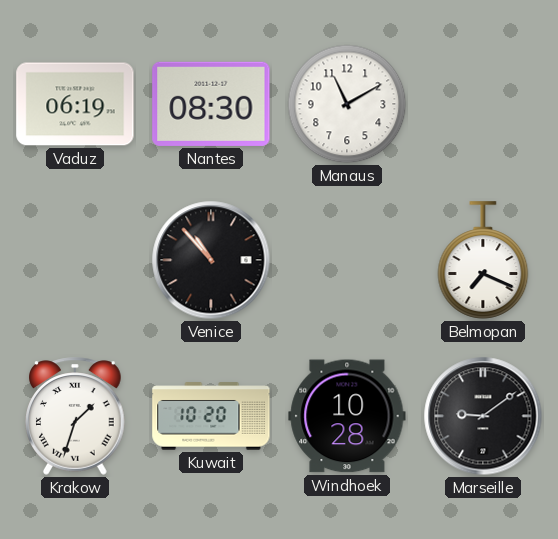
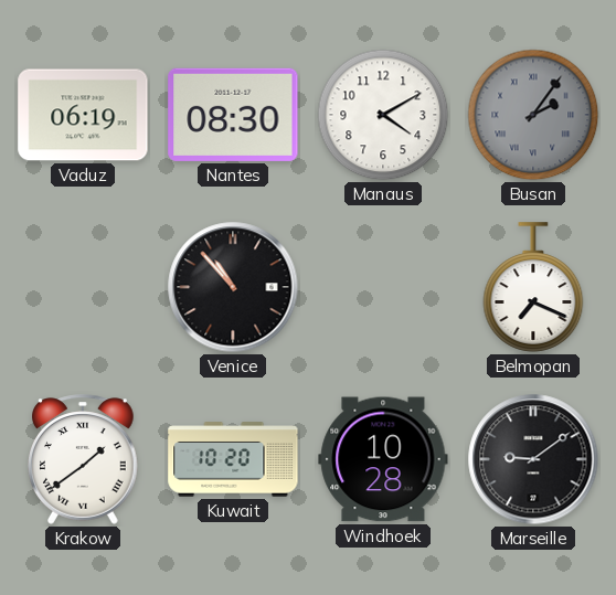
Manaus: 11:10 -> 4:10
Busan: none -> 2:06
Krakow: 1:33 -> 1:39
